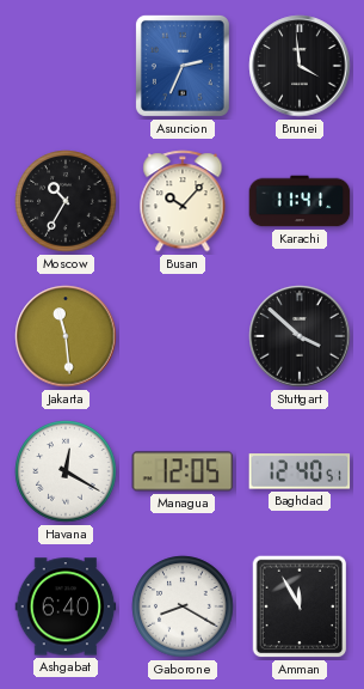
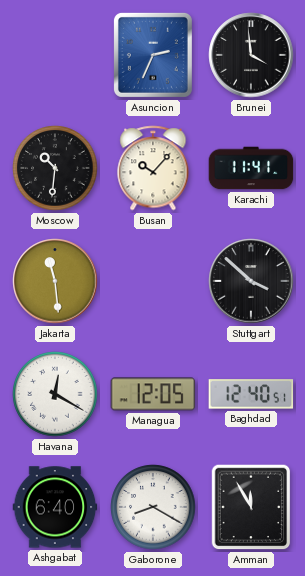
Moscow: 10:35 -> 10:31
